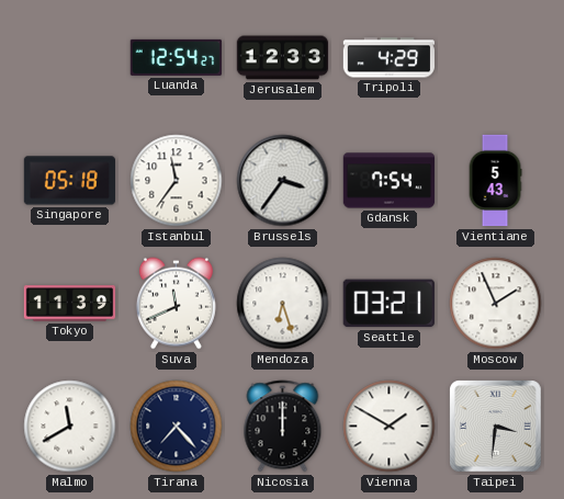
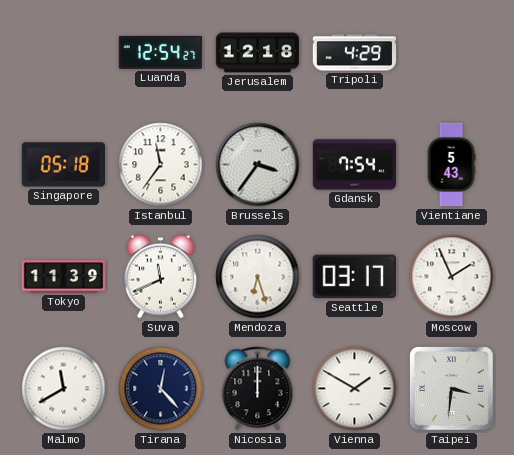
Jerusalem: 12:33 -> 12:18
Seattle: 03:21 -> 03:17
Tirana: 7:23 -> 12:23
